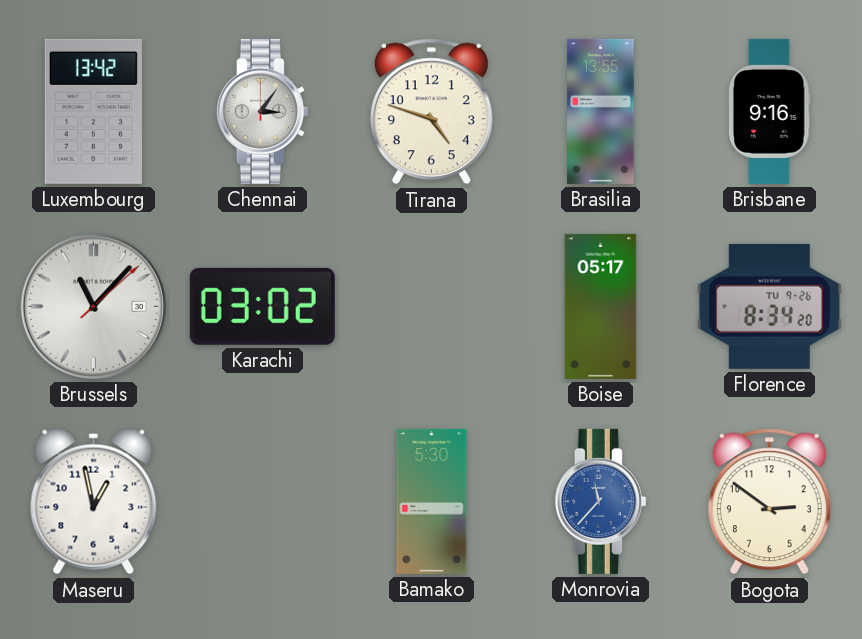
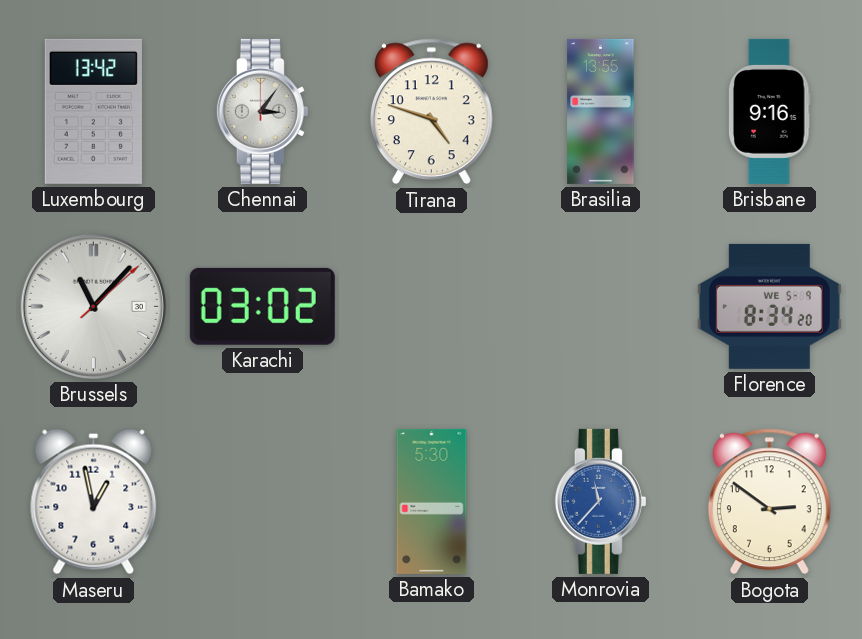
Boise: 05:17 -> none
Florence date: TU 9-26 -> WE 5-9
